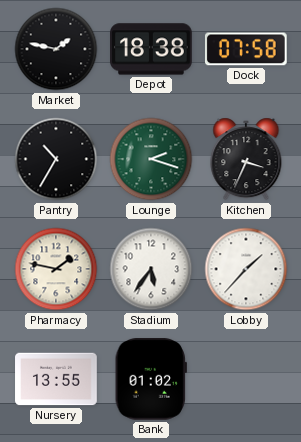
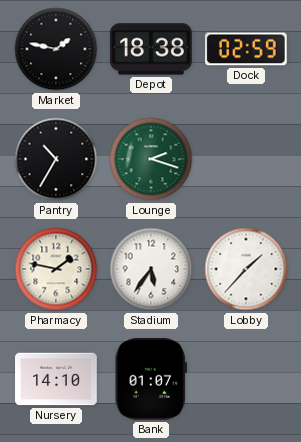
Dock: 07:58 -> 02:59
Kitchen: 3:34 -> none
Nursery: 13:55 -> 14:10
Bank: 01:02 -> 01:07
